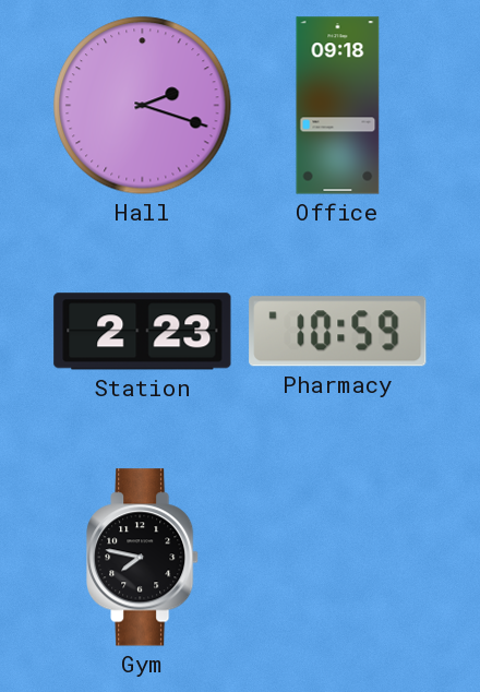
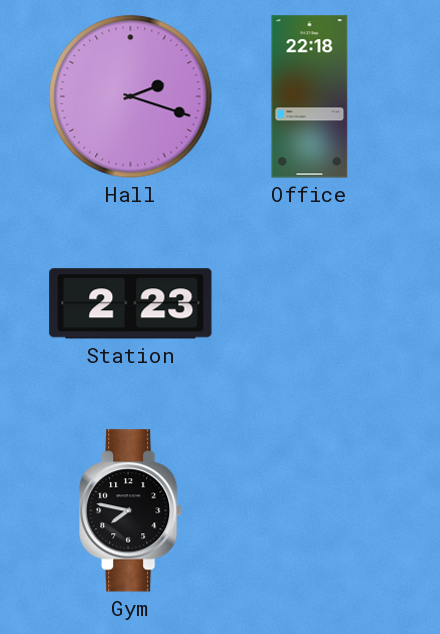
Office: 09:18 -> 22:18
Pharmacy: 10:59 -> none
